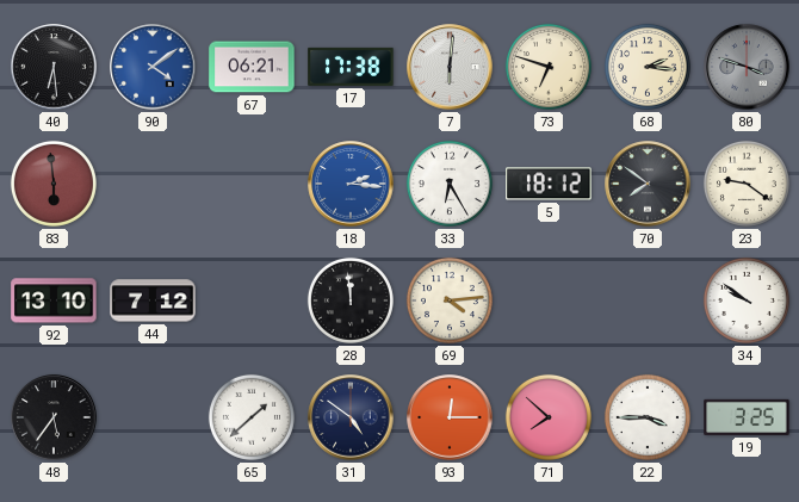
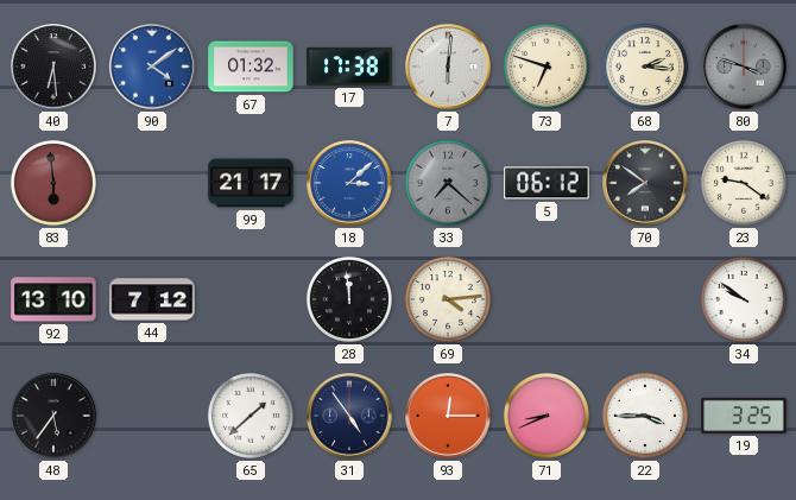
67: 06:21 -> 01:32
99: none -> 21:17
18: 2:16 -> 3:08
33: 6:25 -> 7:22
33 dial: white -> grey
5: 18:12 -> 06:12
31: 4:51 -> 4:54
71: 7:52 -> 8:41
